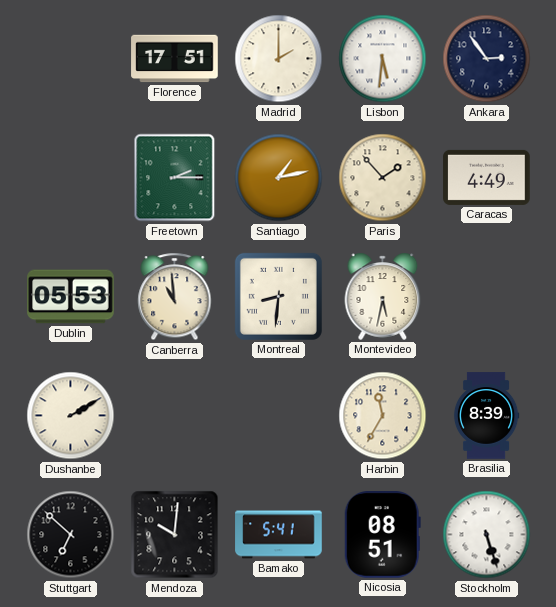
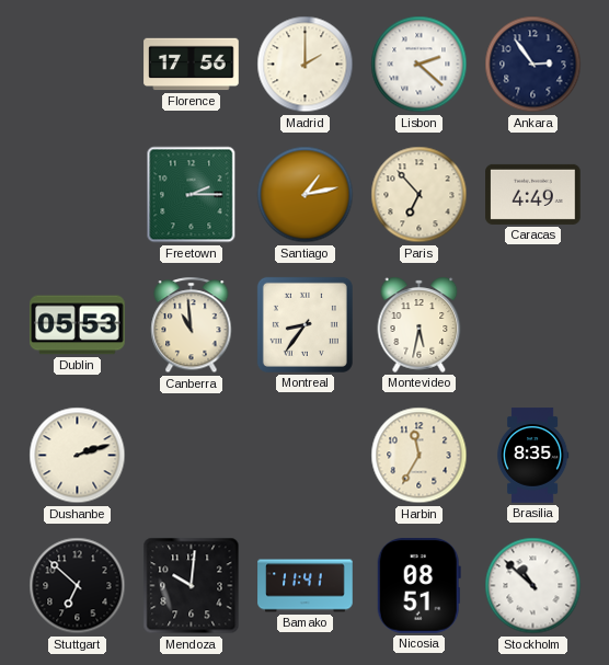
Florence: 17:51 -> 17:56
Lisbon: 5:31 -> 2:22
Paris: 1:53 -> 6:53
Montreal: 8:31 -> 8:36
Dushanbe: 2:10 -> 2:12
Brasilia: 8:39 -> 8:35
Bamako: 5:41 -> 11:41
Stockholm: 5:27 -> 10:52
